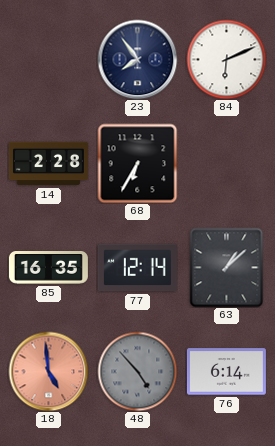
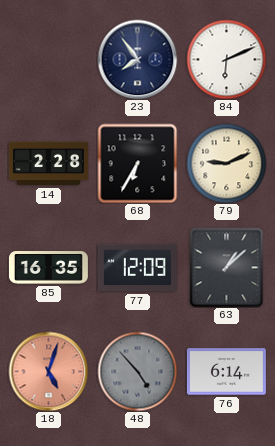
79: none -> 9:11
77: 12:14 -> 12:09
18: 4:59 -> 5:03
